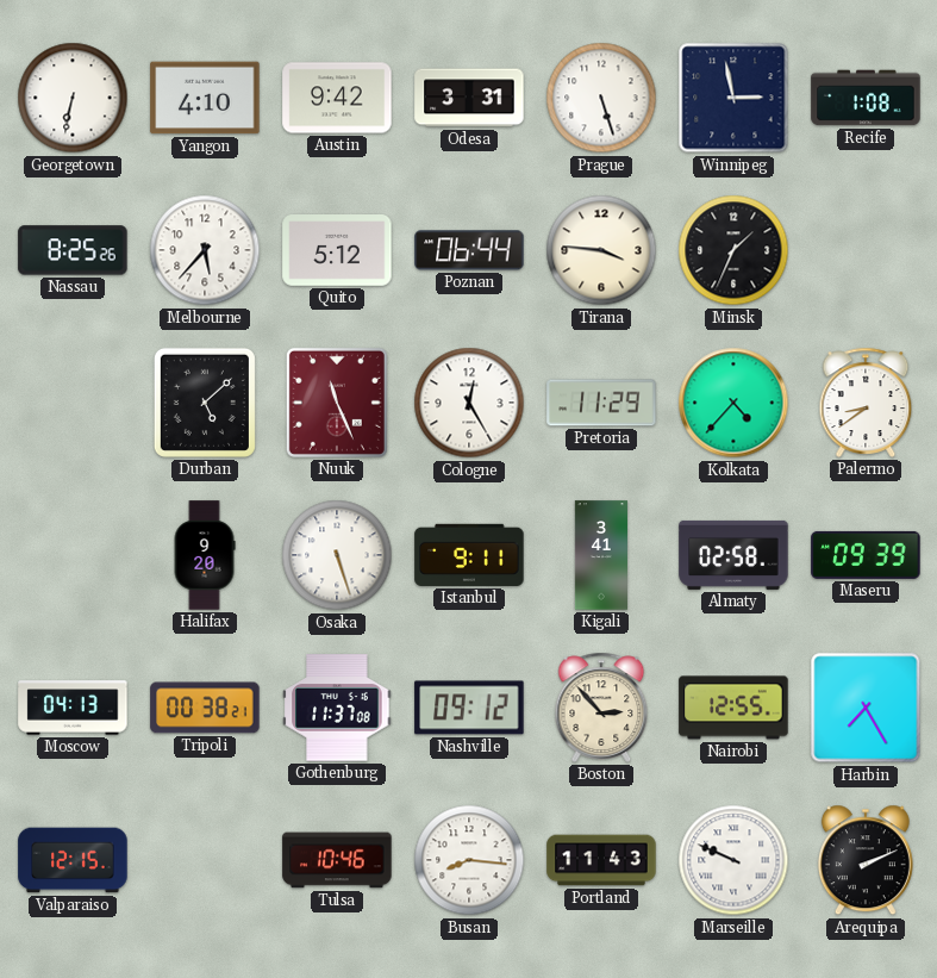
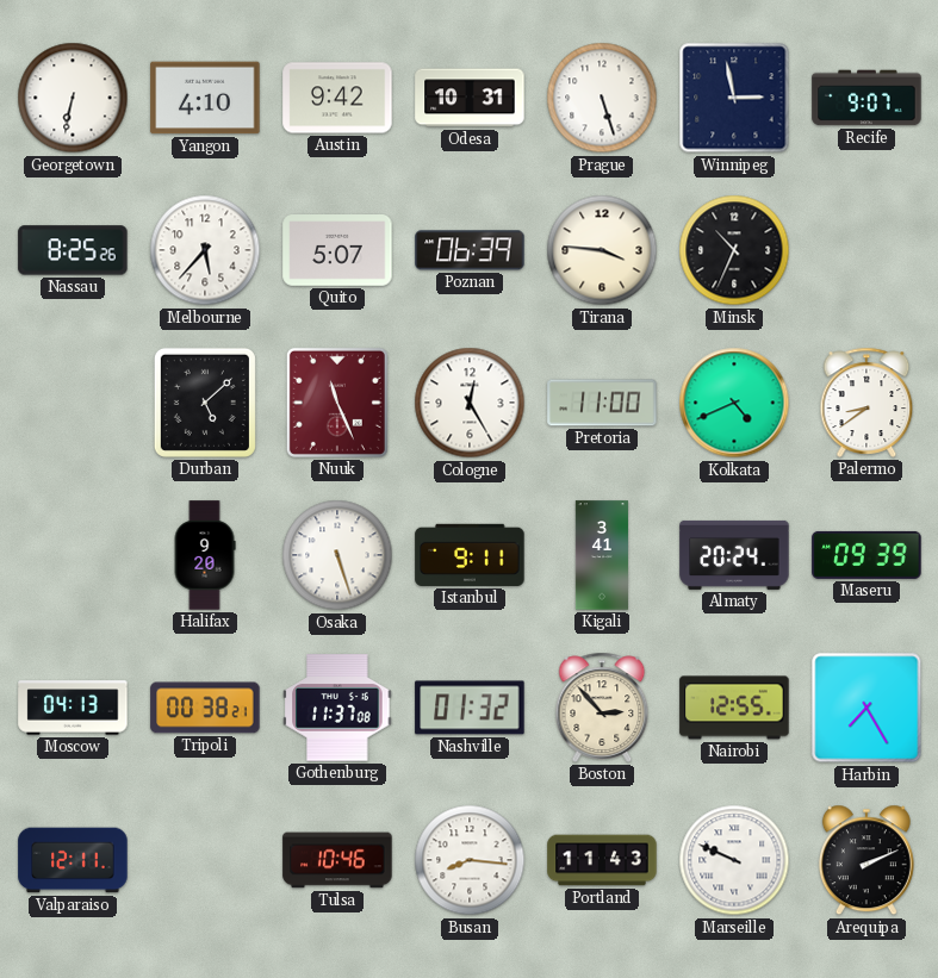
Odesa: 3:31 -> 10:31
Recife: 1:08 -> 9:07
Quito: 5:12 -> 5:07
Poznan: 06:44 -> 06:39
Minsk: 1:34 -> 10:34
Pretoria: 11:29 -> 11:00
Kolkata: 4:37 -> 4:41
Almaty: 02:58 -> 20:24
Nashville: 09:12 -> 01:32
Valparaiso: 12:15 -> 12:11
